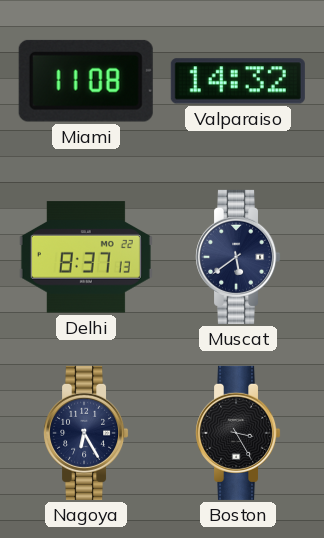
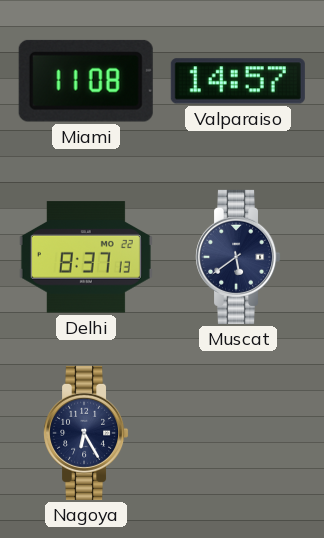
Valparaiso: 14:32 -> 14:57
Boston: 3:25 -> none
